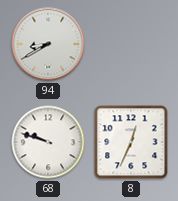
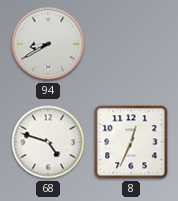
68: 9:48 -> 4:48
